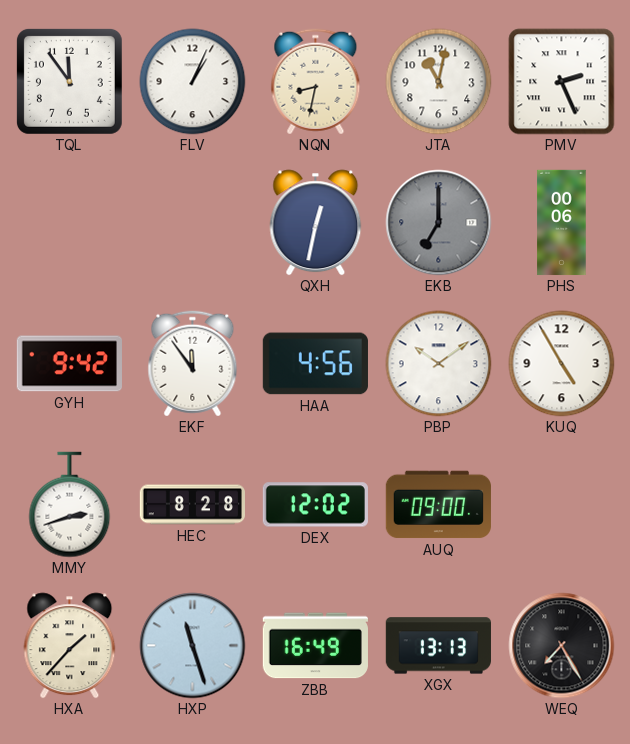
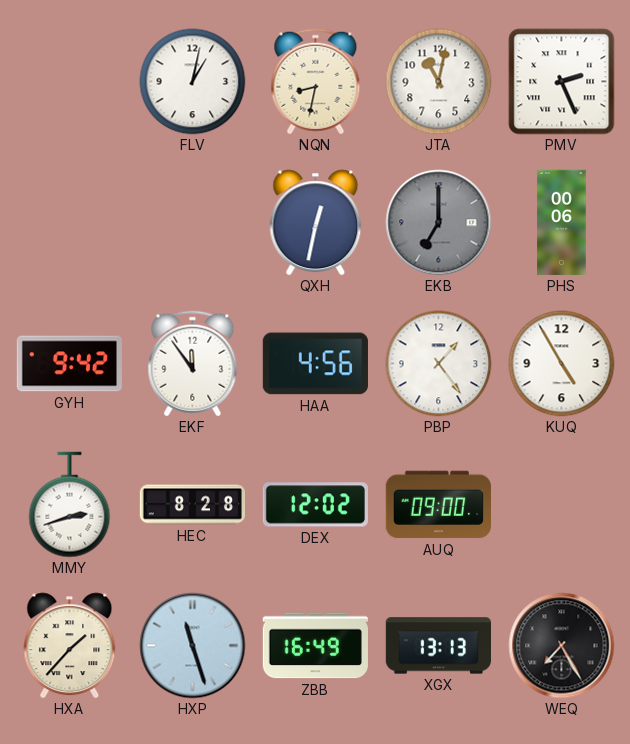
TQL: 11:54 -> none
FLV: 1:04 -> 1:02
PBP: 10:09 -> 1:24
